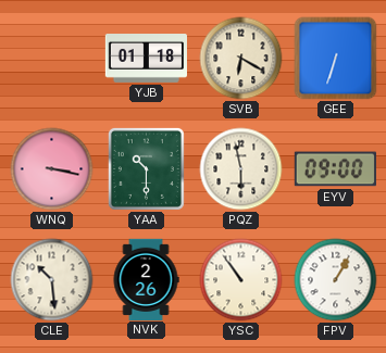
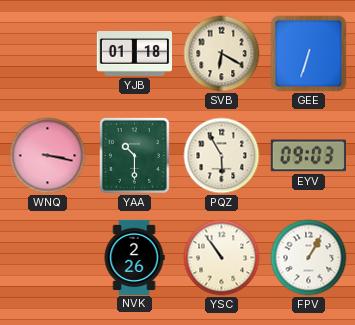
PQZ: 5:58 -> 5:55
EYV: 09:00 -> 09:03
CLE: 10:29 -> none
